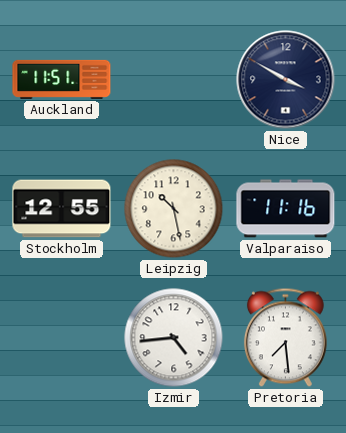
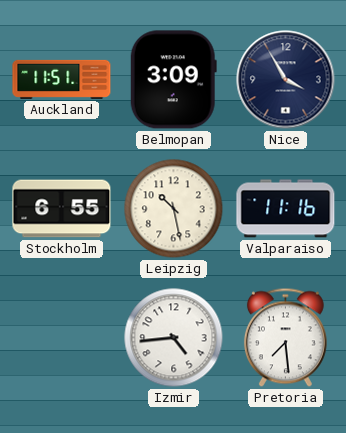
Belmopan: none -> 3:09
Nice: 3:50 -> 3:55
Stockholm: 12:55 -> 6:55
